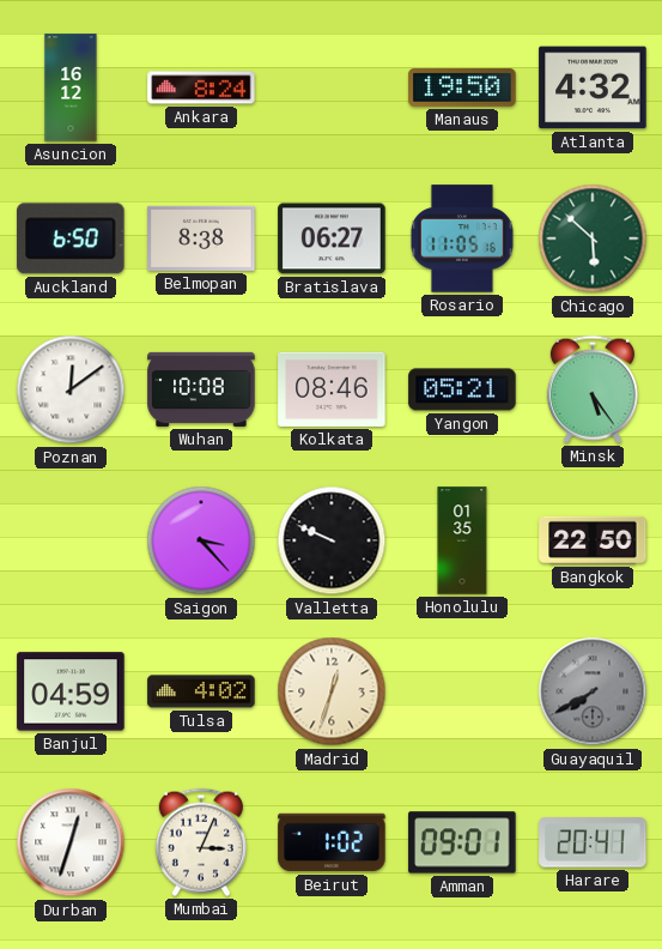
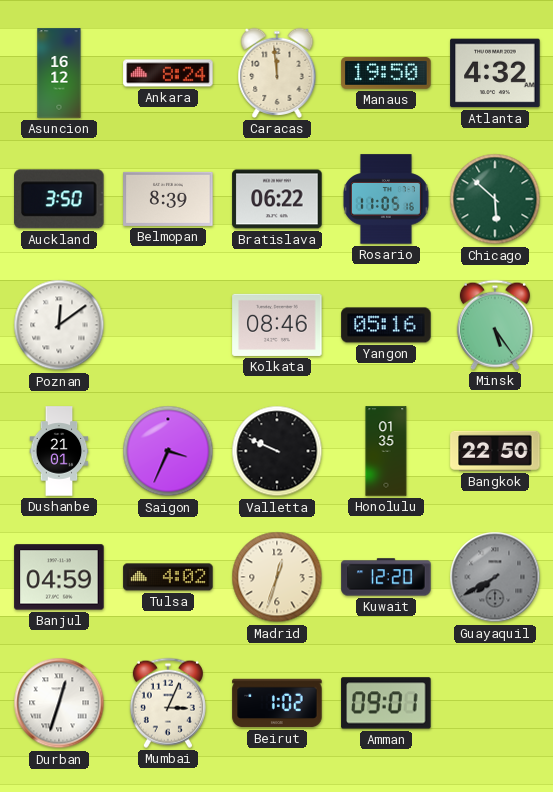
Caracas: none -> 11:59
Auckland: 6:50 -> 3:50
Belmopan: 8:38 -> 8:39
Bratislava: 06:27 -> 06:22
Wuhan: 10:08 -> none
Yangon: 05:21 -> 05:16
Dushanbe: none -> 21:01
Saigon: 3:23 -> 3:34
Kuwait: none -> 12:20
Harare: 20:41 -> none
